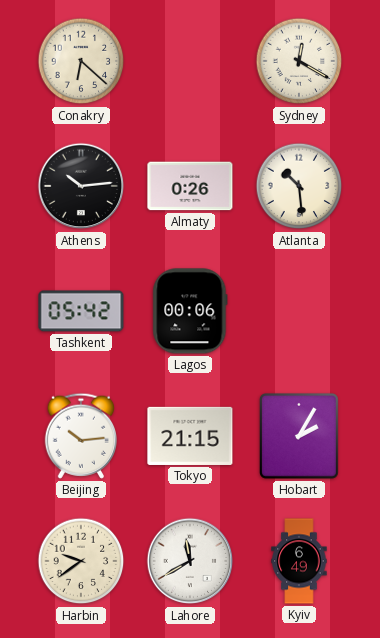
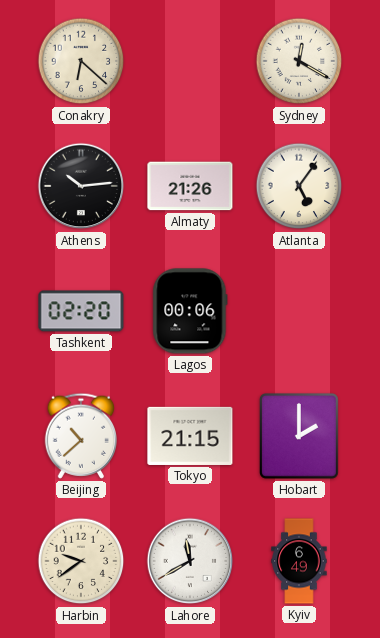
Almaty: 0:26 -> 21:26
Atlanta: 10:29 -> 5:06
Tashkent: 05:42 -> 02:20
Beijing: 10:14 -> 10:38
Hobart: 2:05 -> 2:00
